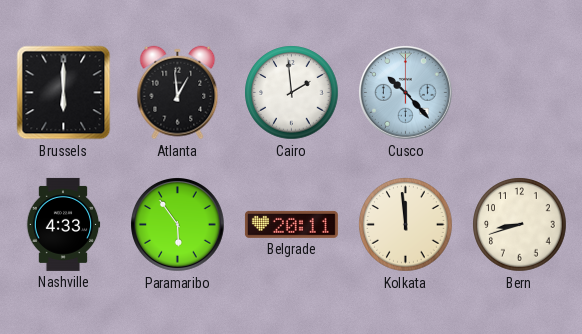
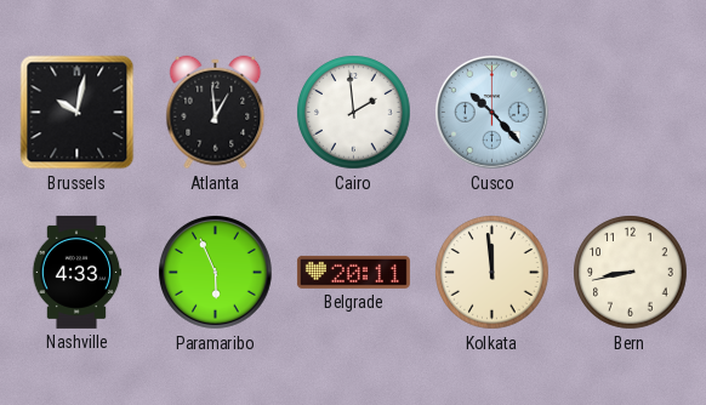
Brussels: 6:00 -> 10:02
Paramaribo: 5:54 -> 5:56
Bern: 8:42 -> 8:43
